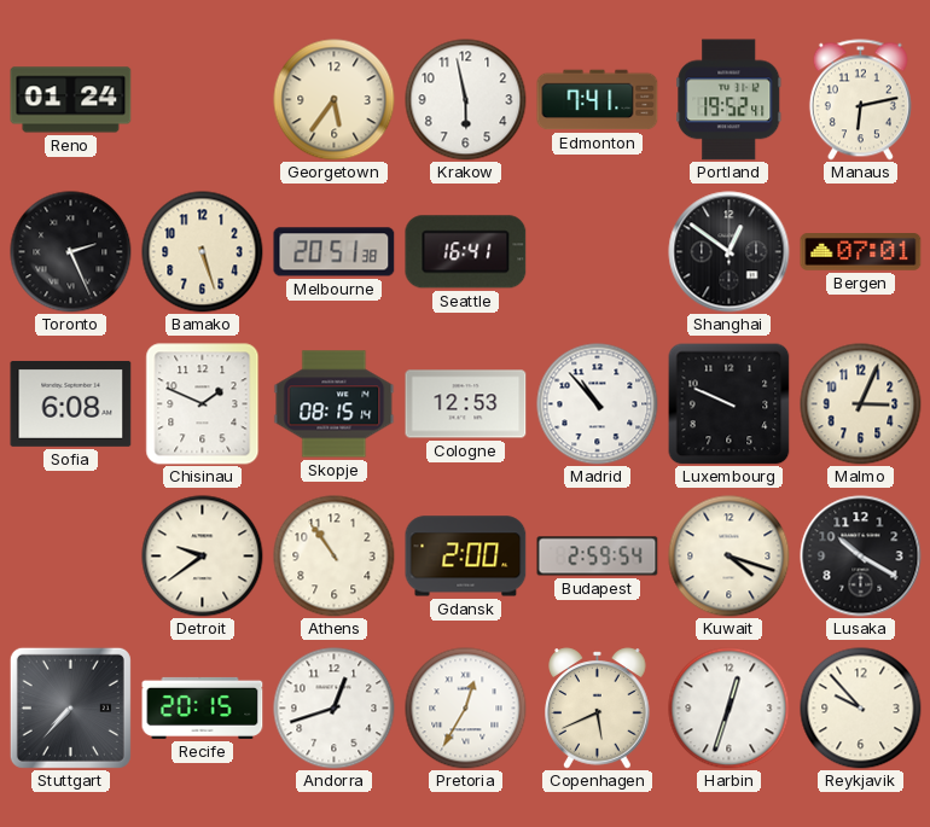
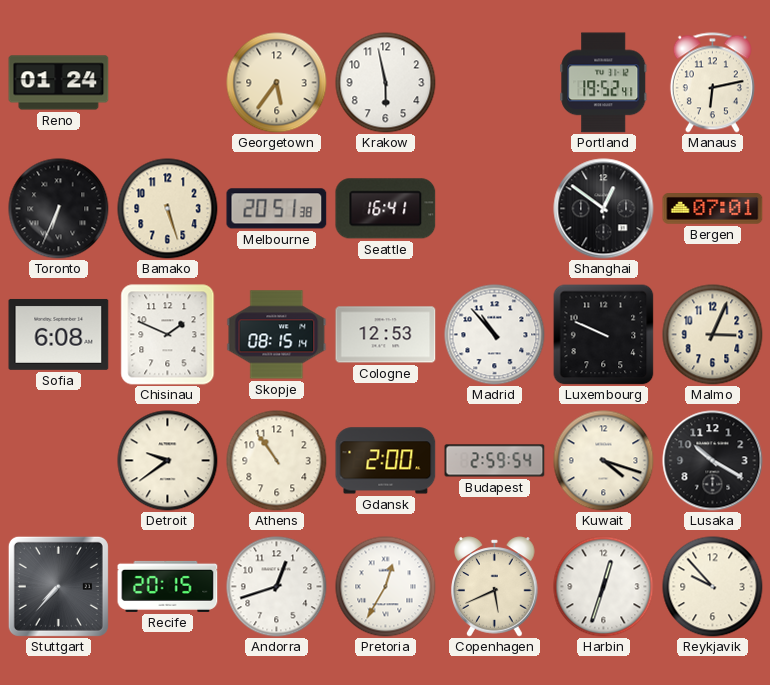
Edmonton: 7:41 -> none
Toronto: 2:26 -> 6:34
